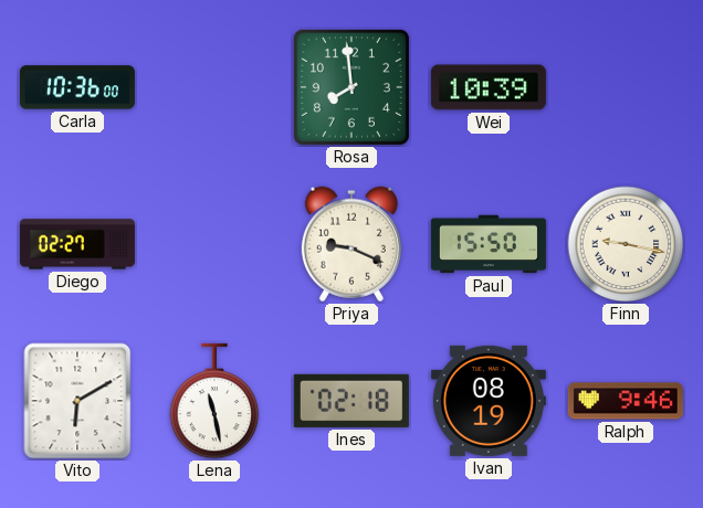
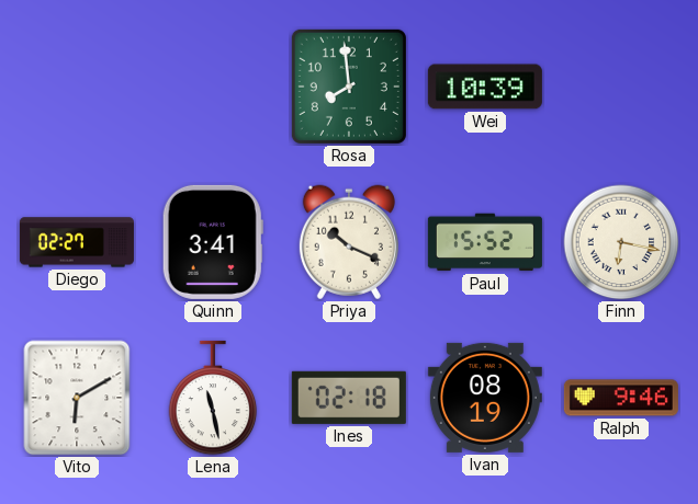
Carla: 10:36 -> none
Quinn: none -> 3:41
Priya: 9:19 -> 10:19
Paul: 15:50 -> 15:52
Finn: 9:17 -> 6:17
